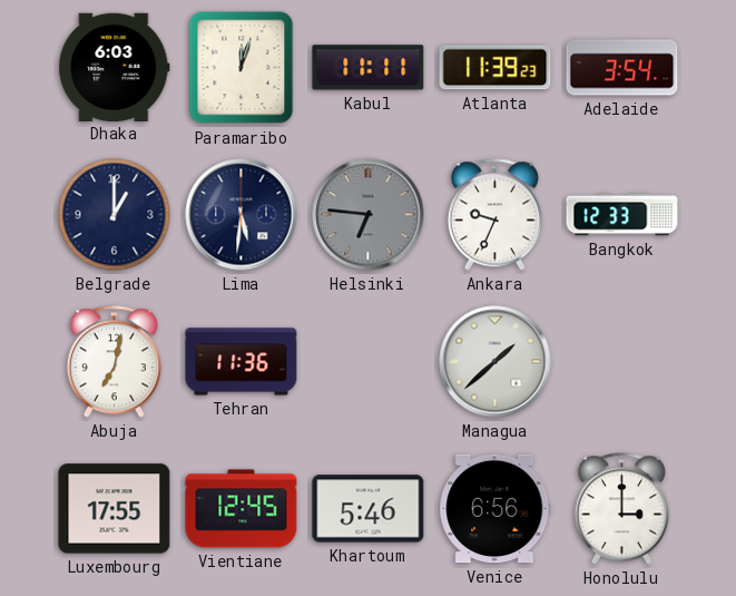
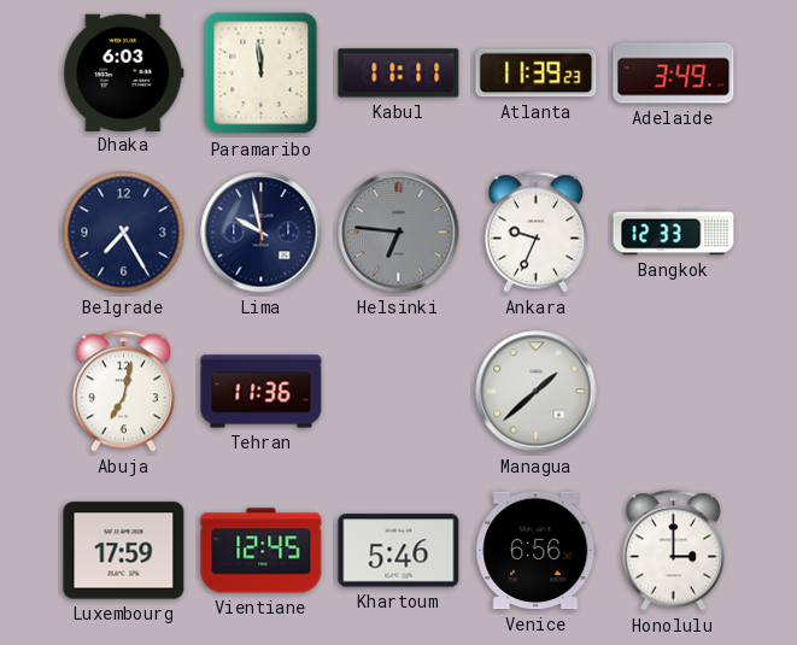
Paramaribo: 12:03 -> 11:59
Adelaide: 3:54 -> 3:49
Belgrade: 1:00 -> 7:25
Lima: 5:31 -> 9:58
Luxembourg: 17:55 -> 17:59
